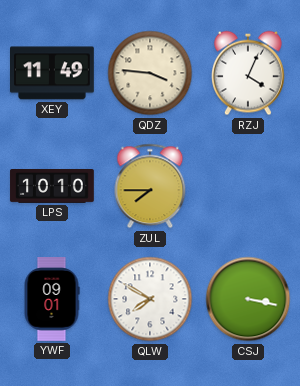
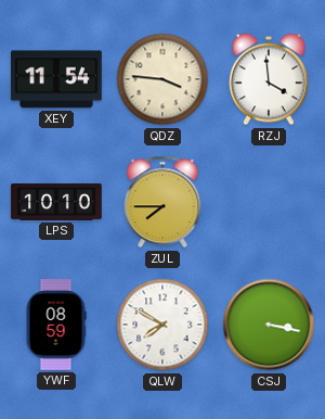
XEY: 11:49 -> 11:54
RZJ: 4:04 -> 3:59
YWF: 09:01 -> 08:59
